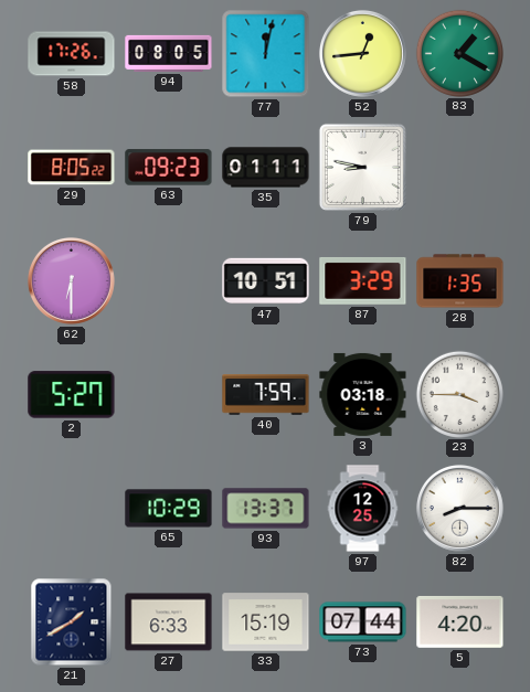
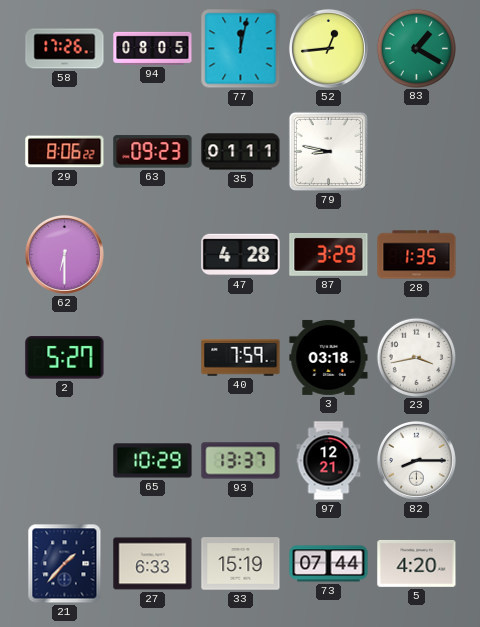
29: 8:05 -> 8:06
47: 10:51 -> 4:28
23: 3:45 -> 3:43
97: 12:25 -> 12:21
21: 1:40 -> 1:37
